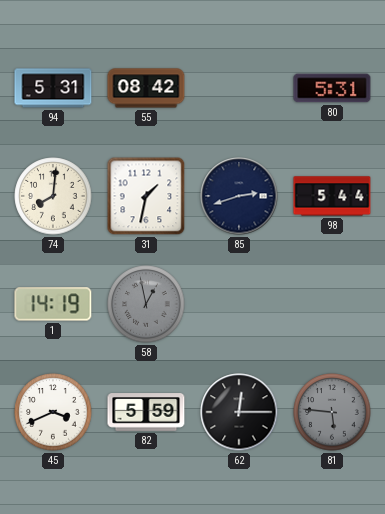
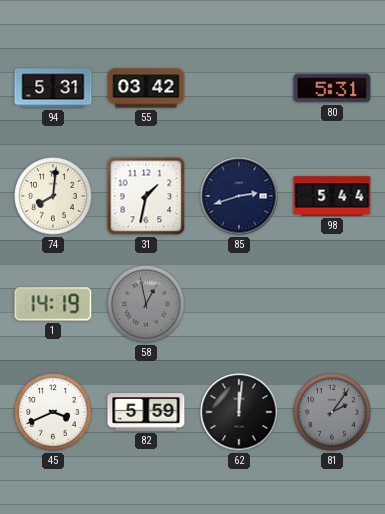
55: 08:42 -> 03:42
62: 12:15 -> 12:01
81: 5:46 -> 2:06
